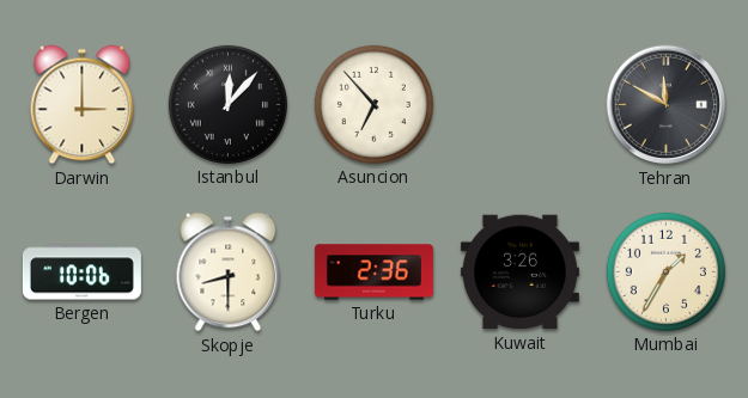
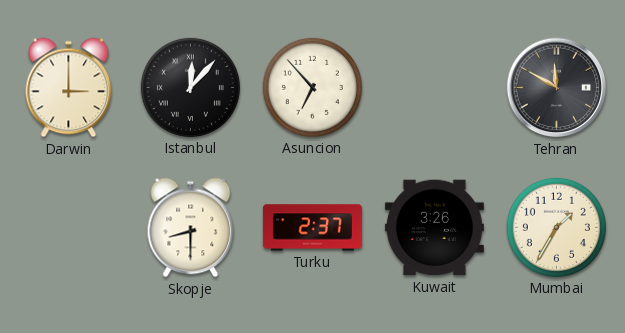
Bergen: 10:06 -> none
Turku: 2:36 -> 2:37
